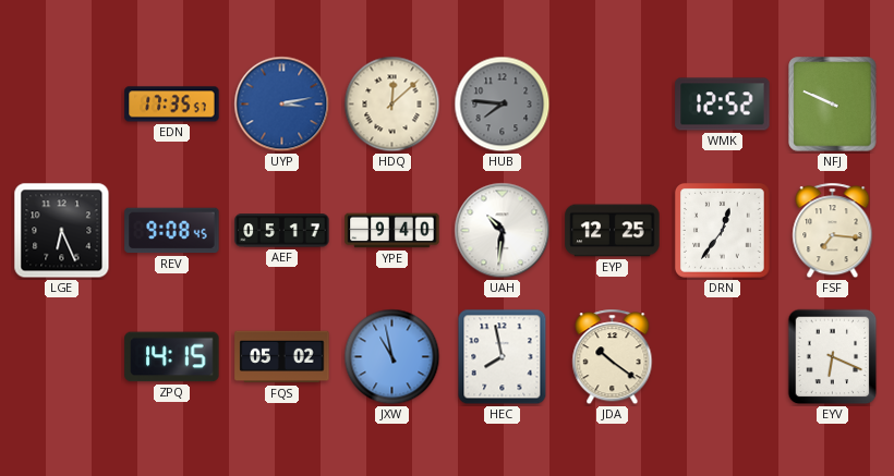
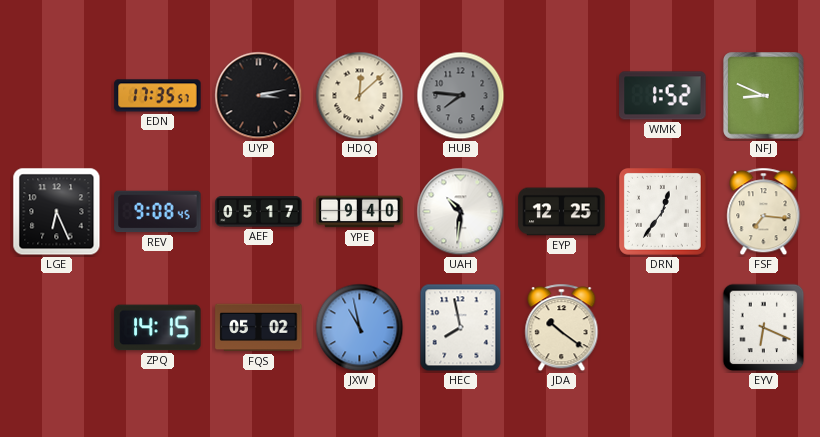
UYP dial: blue -> black
WMK: 12:52 -> 1:52
NFJ: 9:49 -> 8:49
